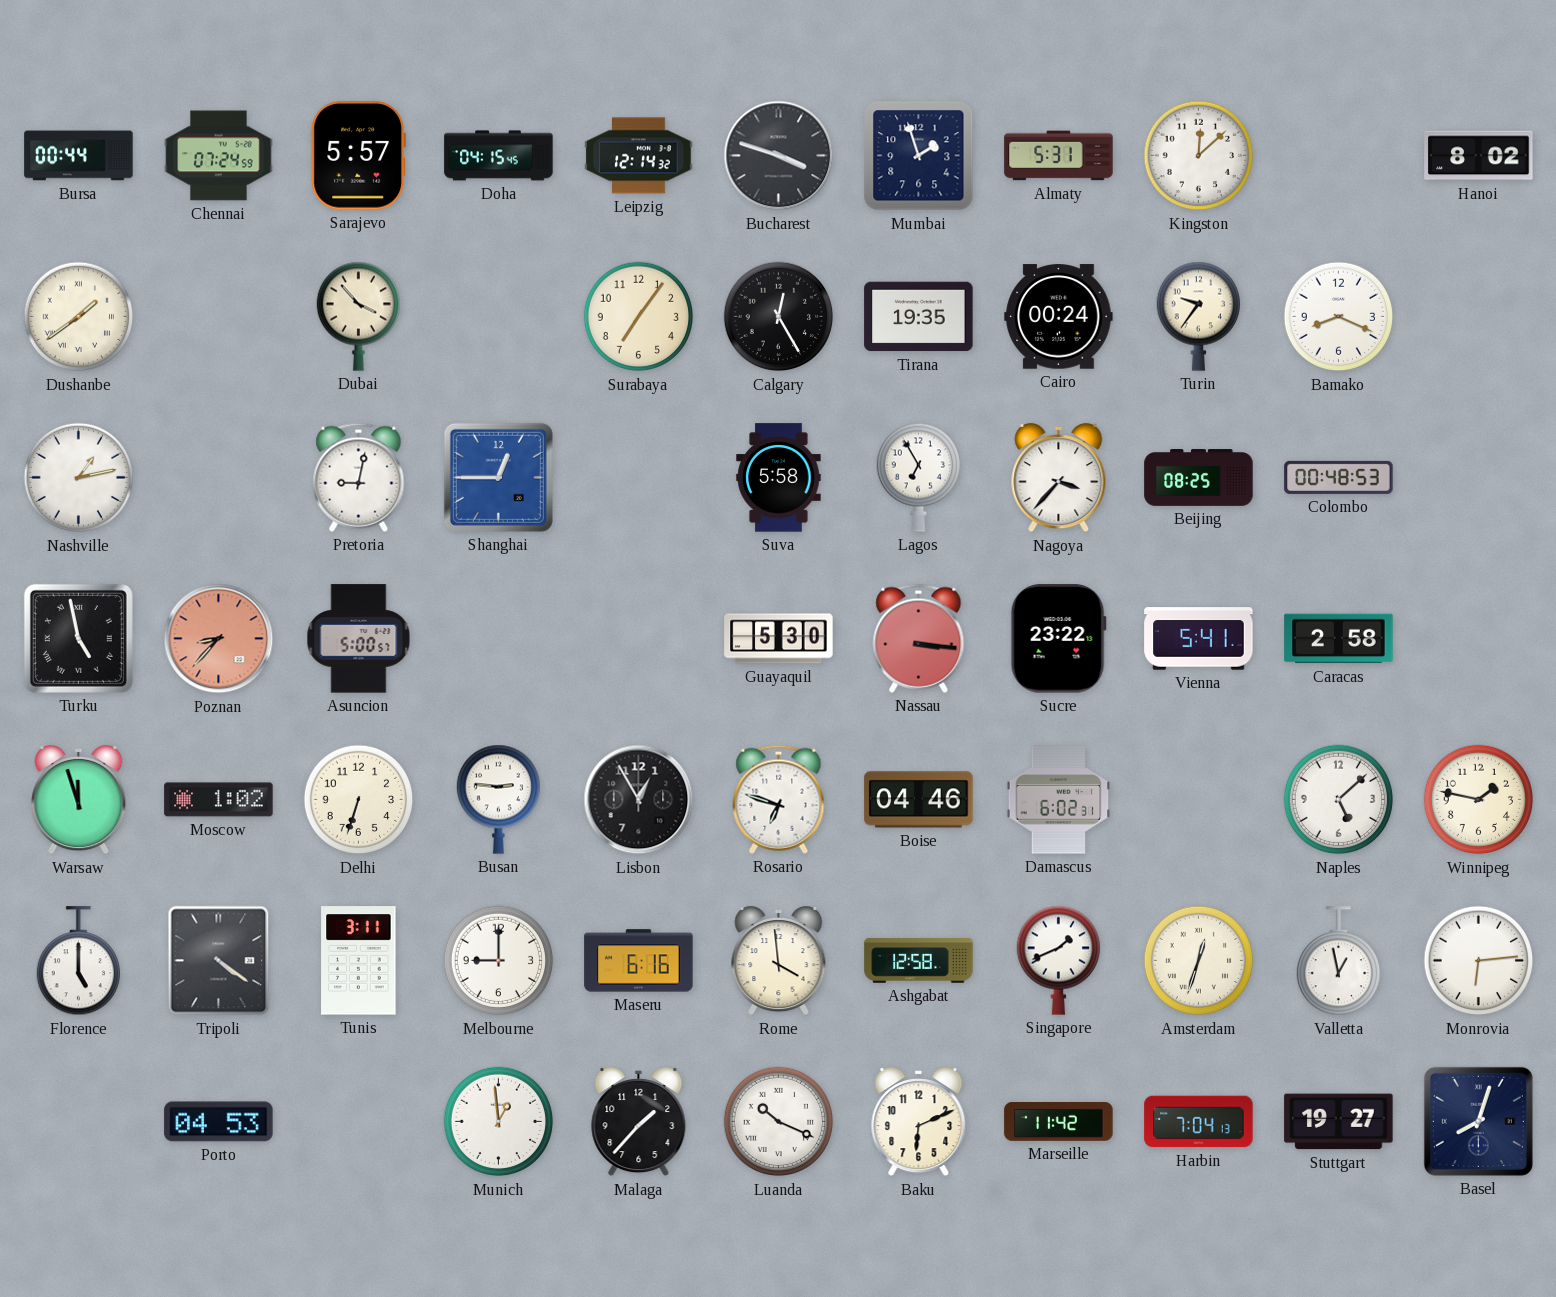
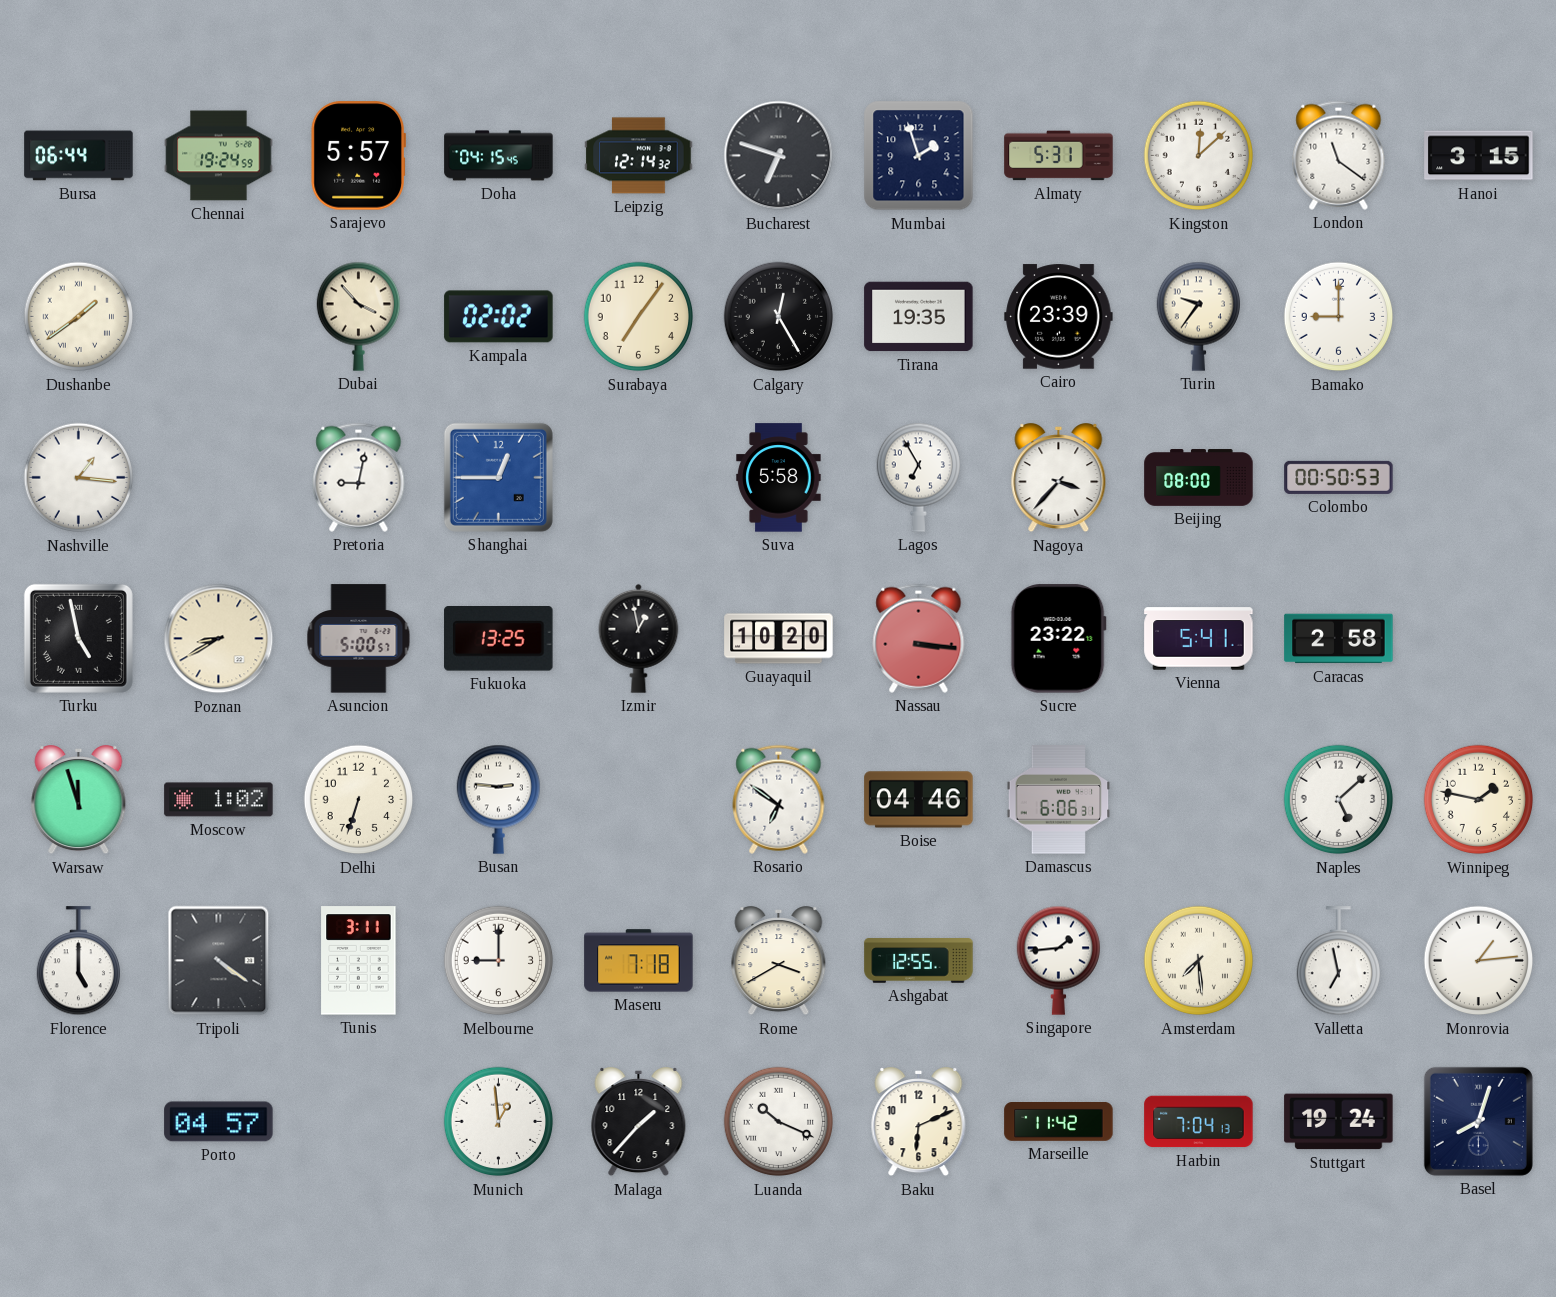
Bursa: 00:44 -> 06:44
Chennai: 07:24 -> 19:24
Bucharest: 3:48 -> 6:48
London: none -> 11:21
Hanoi: 8:02 -> 3:15
Kampala: none -> 02:02
Cairo: 00:24 -> 23:39
Bamako: 8:19 -> 9:00
Nashville: 1:13 -> 1:16
Beijing: 08:25 -> 08:00
Colombo: 00:48 -> 00:50
Poznan: 8:37 -> 8:40
Poznan dial: salmon -> cream
Fukuoka: none -> 13:25
Izmir: none -> 12:58
Guayaquil: 5:30 -> 10:20
Lisbon: 12:55 -> none
Rosario: 6:48 -> 6:51
Damascus: 6:02 -> 6:06
Maseru: 6:16 -> 7:18
Rome: 3:59 -> 3:40
Ashgabat: 12:58 -> 12:55
Singapore: 1:41 -> 1:44
Amsterdam: 12:33 -> 7:29
Valletta: 12:58 -> 6:58
Monrovia: 6:14 -> 1:14
Porto: 04:53 -> 04:57
Stuttgart: 19:27 -> 19:24
